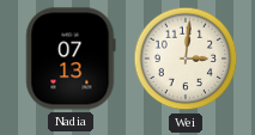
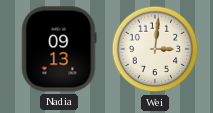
Nadia: 07:13 -> 09:13
